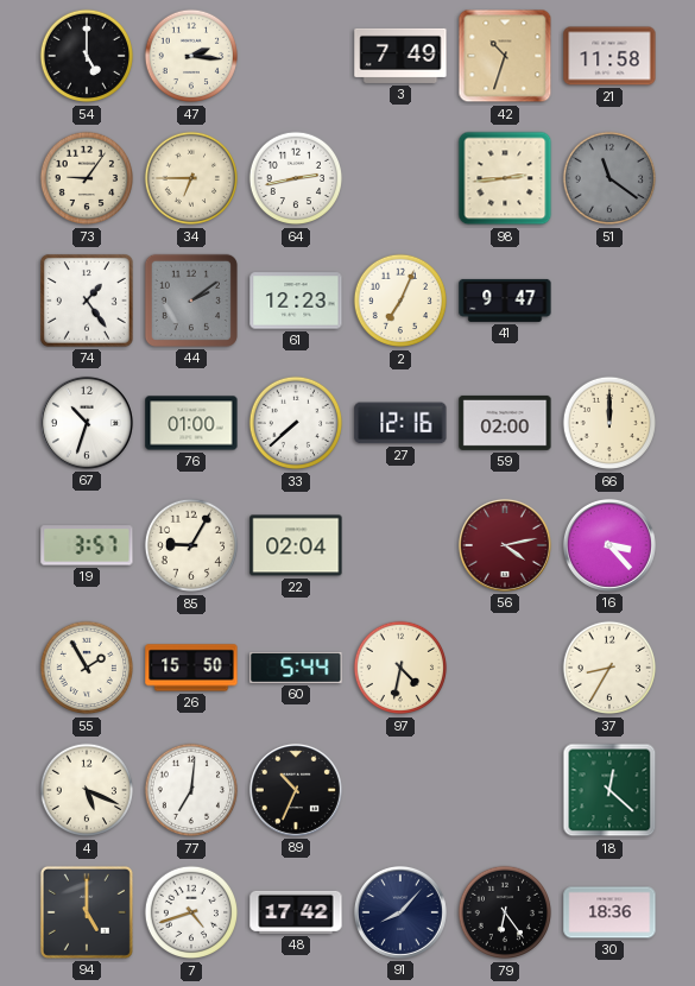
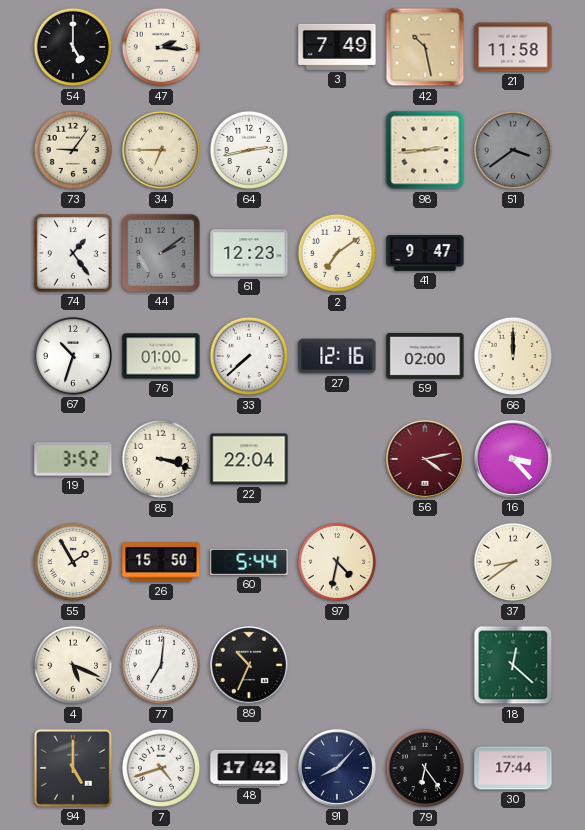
42: 10:33 -> 10:28
51: 11:21 -> 3:39
2: 7:04 -> 7:09
19: 3:57 -> 3:52
85: 9:05 -> 3:18
22: 02:04 -> 22:04
37: 8:35 -> 8:39
30: 18:36 -> 17:44
